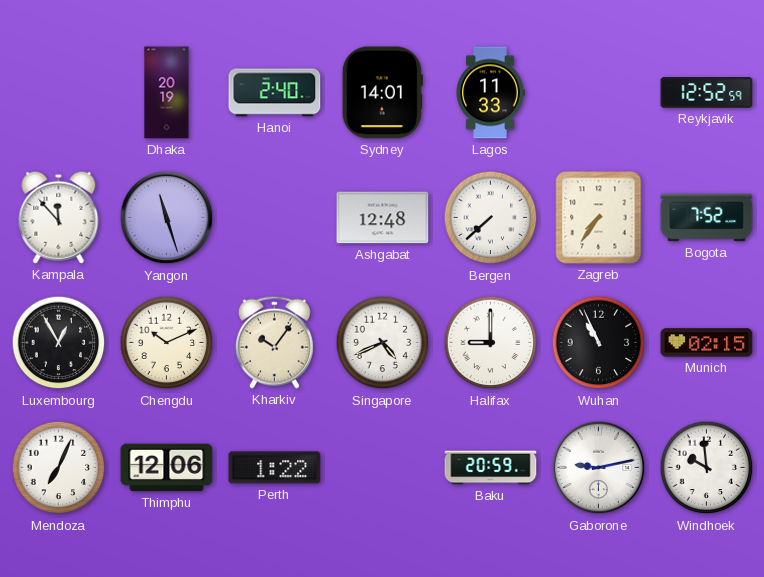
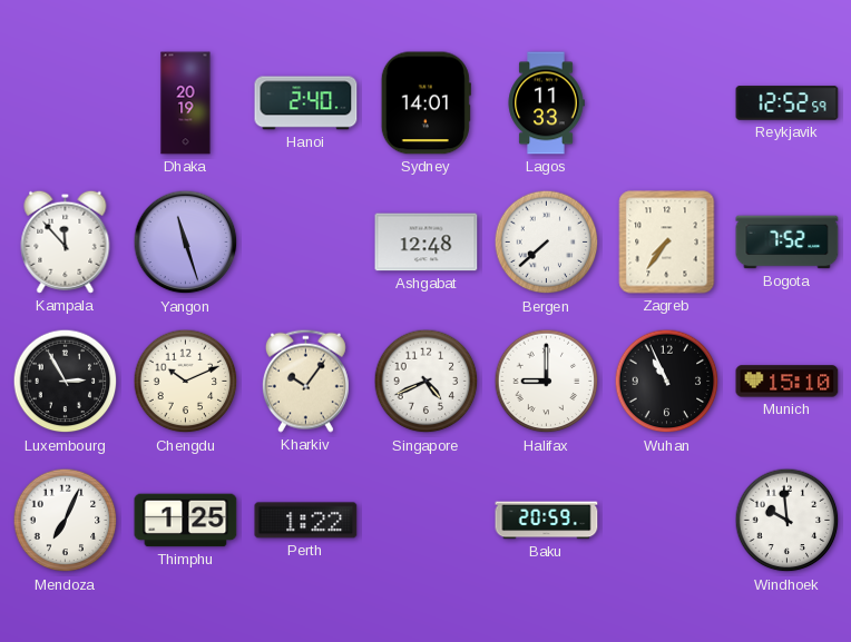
Luxembourg: 12:55 -> 2:55
Munich: 02:15 -> 15:10
Thimphu: 12:06 -> 1:25
Gaborone: 9:13 -> none
